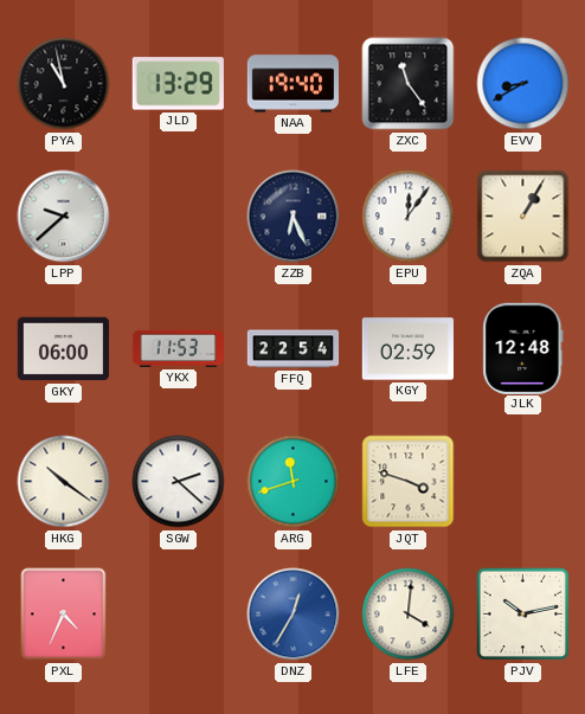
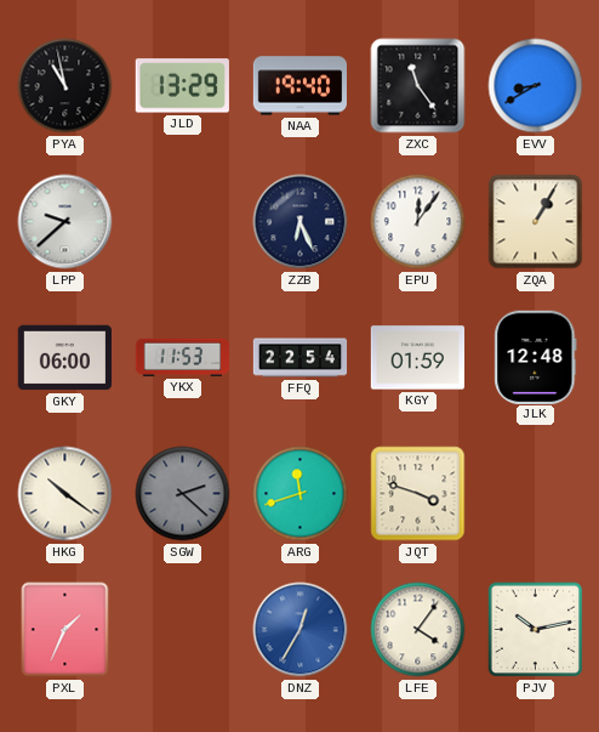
KGY: 02:59 -> 01:59
SGW dial: white -> grey
PXL: 4:34 -> 1:34
LFE: 4:01 -> 4:06
